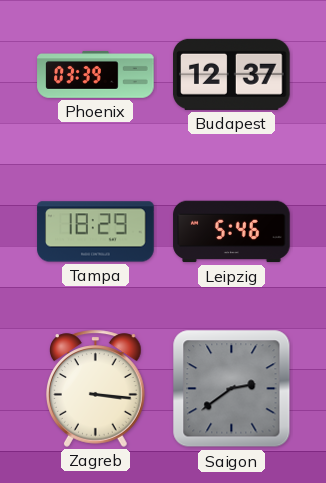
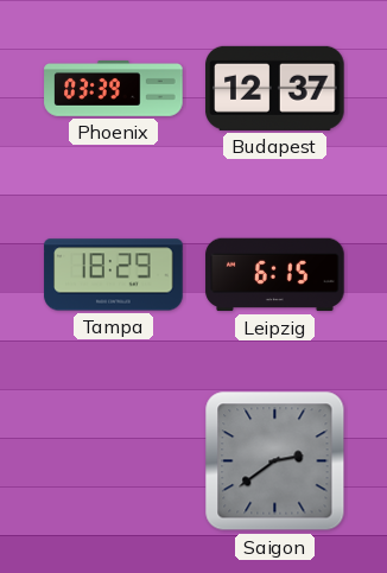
Leipzig: 5:46 -> 6:15
Zagreb: 3:16 -> none
